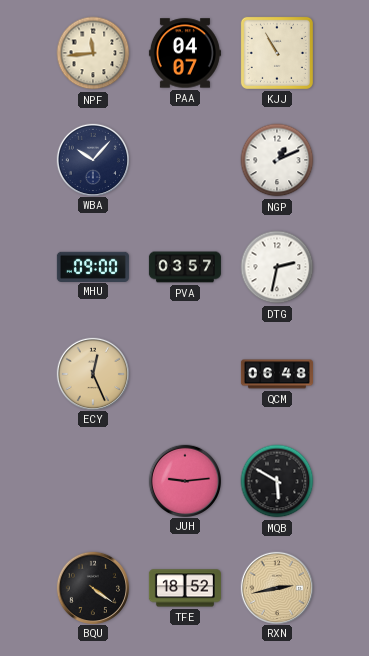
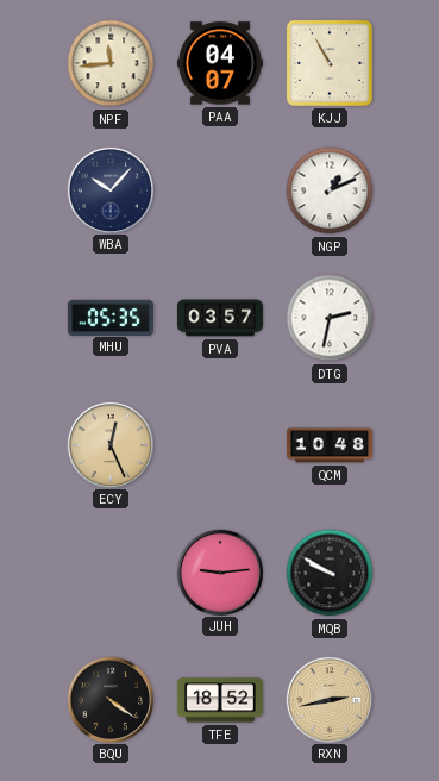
MHU: 09:00 -> 05:35
QCM: 06:48 -> 10:48
MQB: 5:50 -> 9:50
